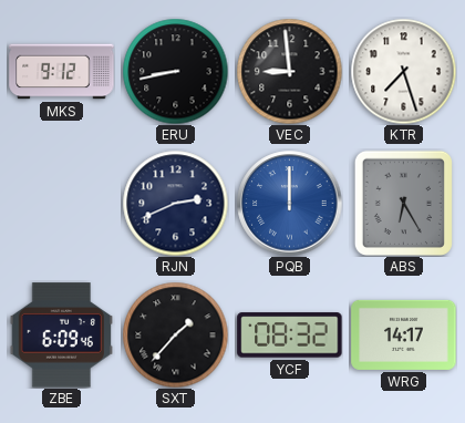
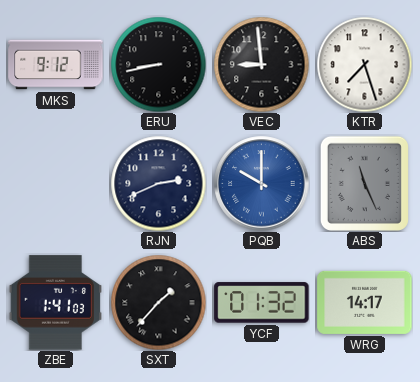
PQB: 12:00 -> 10:00
ABS: 6:25 -> 11:26
ZBE: 6:09 -> 1:41
YCF: 08:32 -> 01:32
